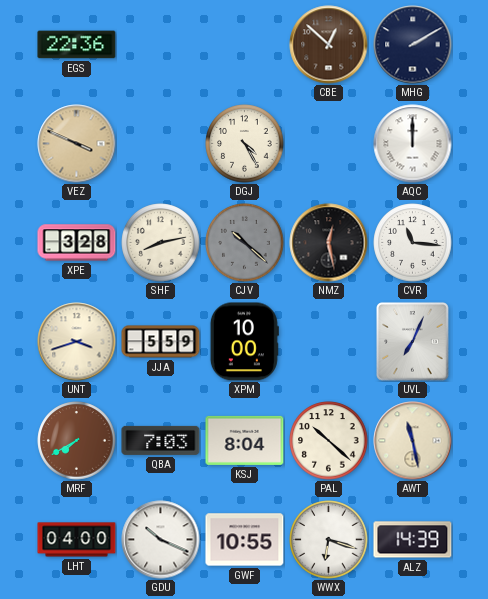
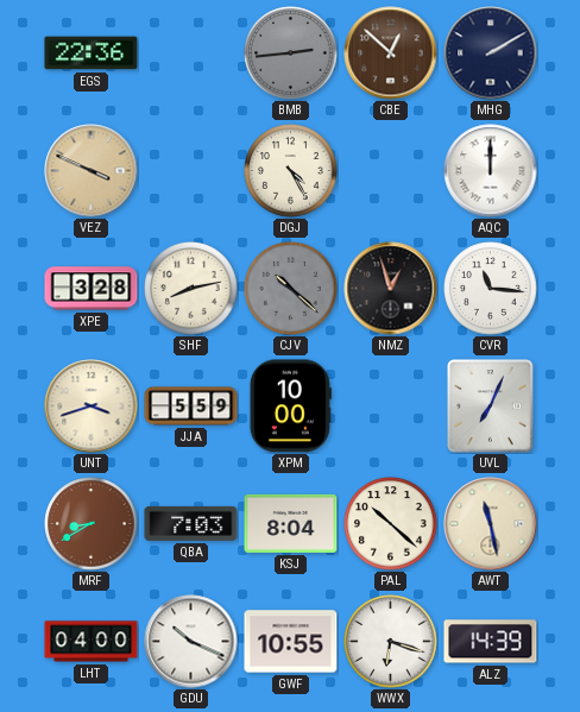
BMB: none -> 2:44
NMZ: 12:28 -> 12:57
MRF: 7:40 -> 8:40
